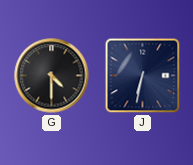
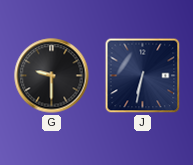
G: 4:30 -> 9:30
